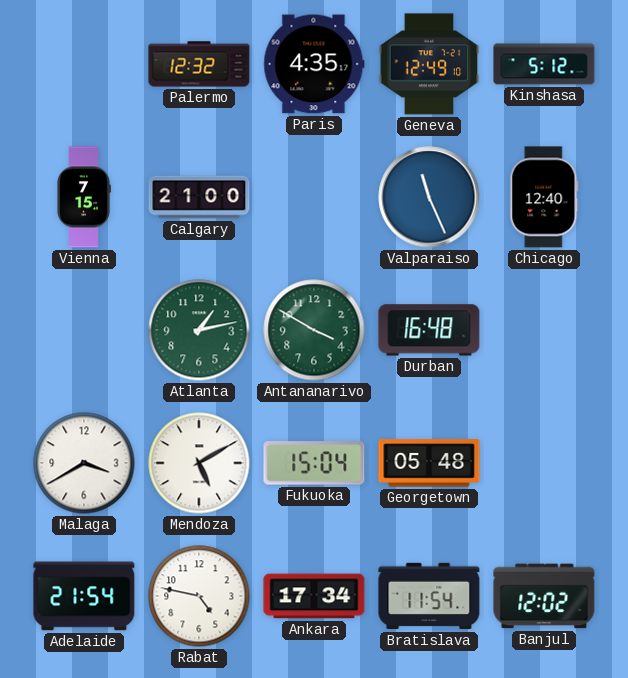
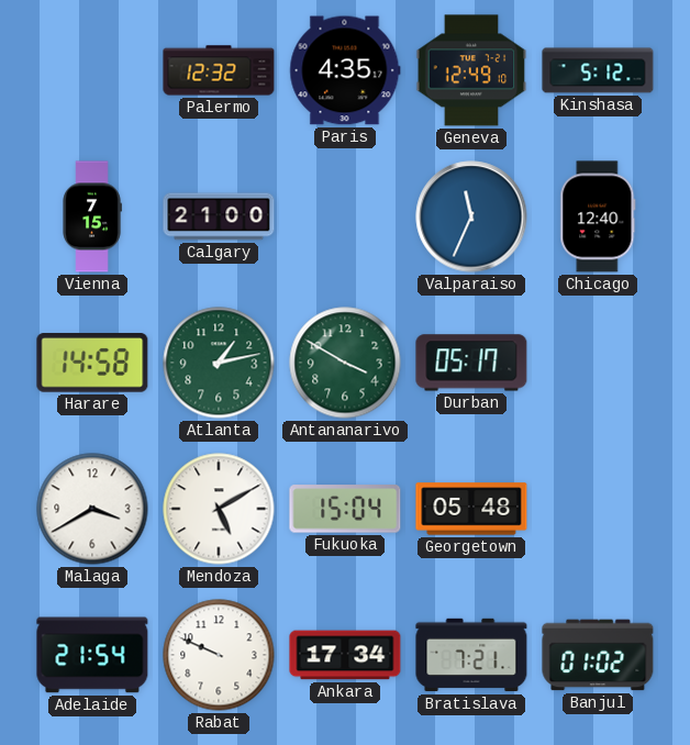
Valparaiso: 11:26 -> 11:34
Harare: none -> 14:58
Durban: 16:48 -> 05:17
Rabat: 4:47 -> 9:49
Bratislava: 11:54 -> 7:21
Banjul: 12:02 -> 01:02
